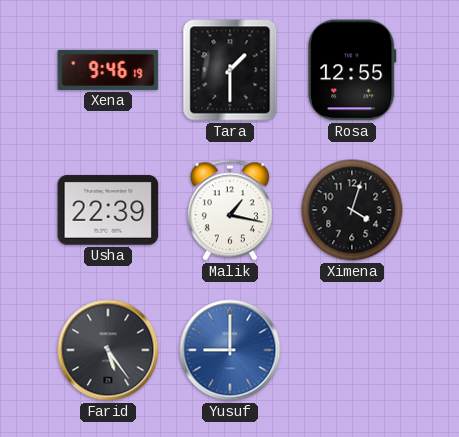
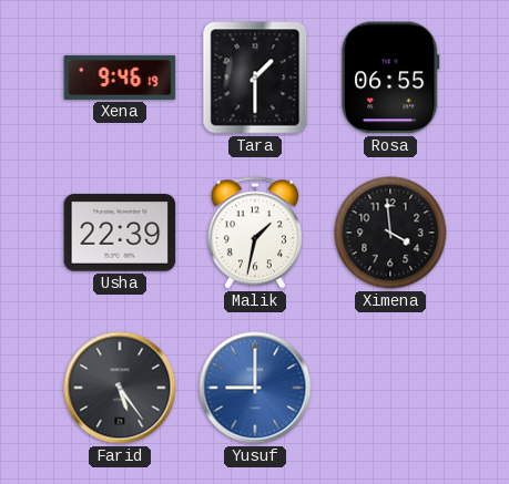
Rosa: 12:55 -> 06:55
Malik: 1:17 -> 1:32
Ximena: 4:03 -> 3:59
